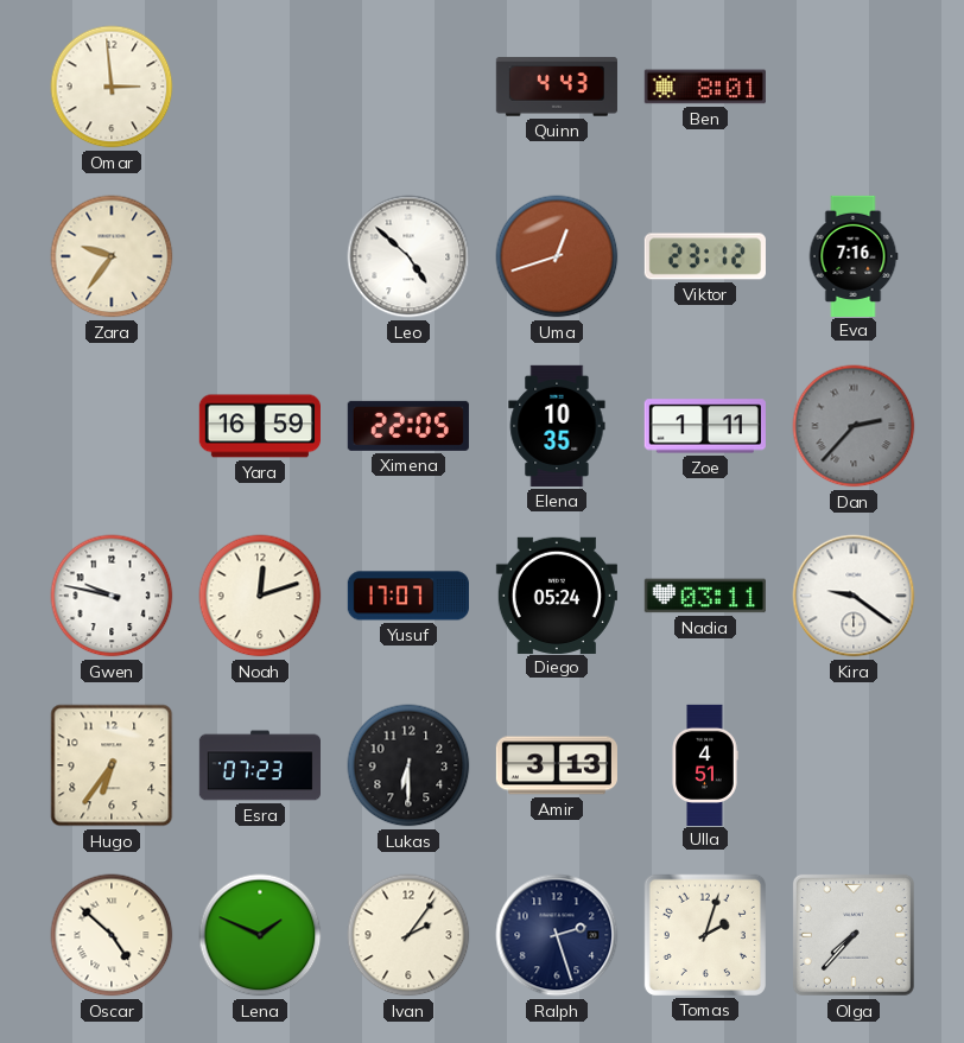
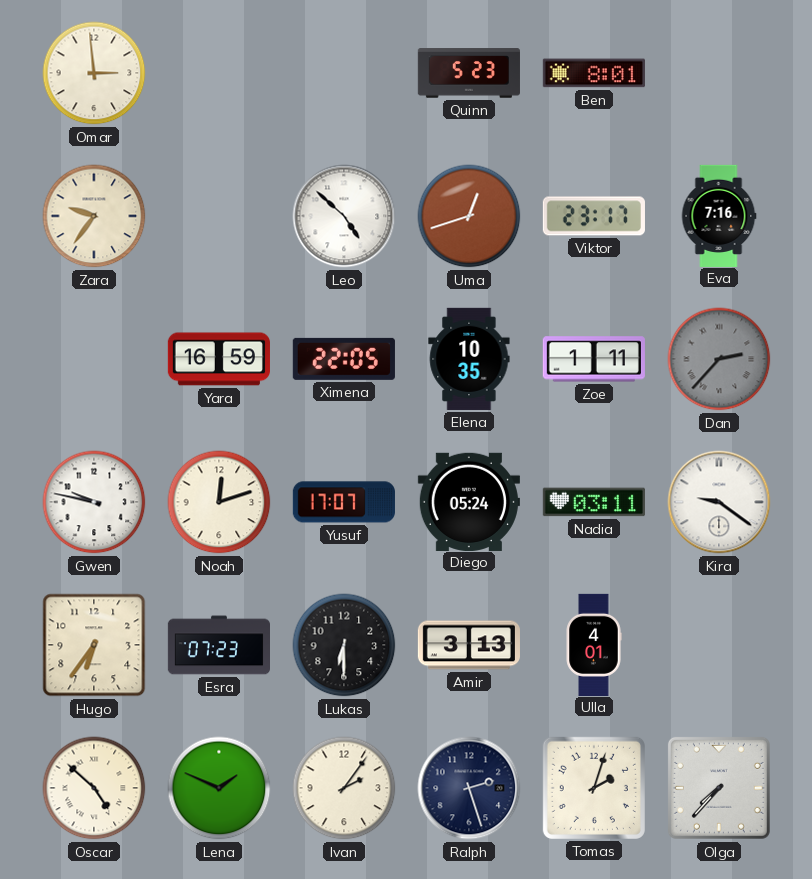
Quinn: 4:43 -> 5:23
Viktor: 23:12 -> 23:17
Ulla: 4:51 -> 4:01
